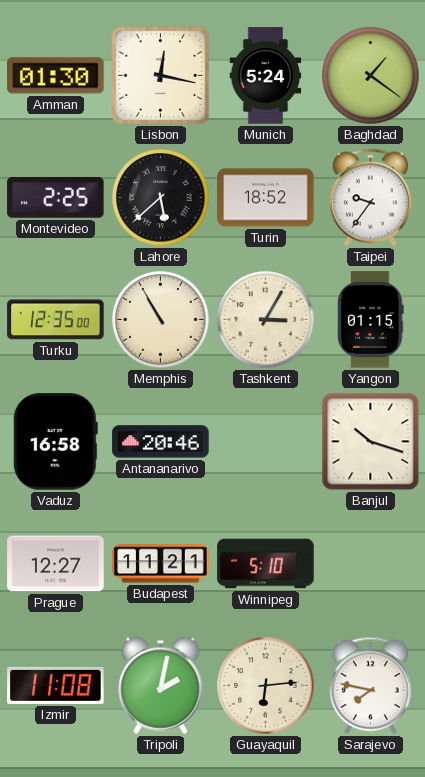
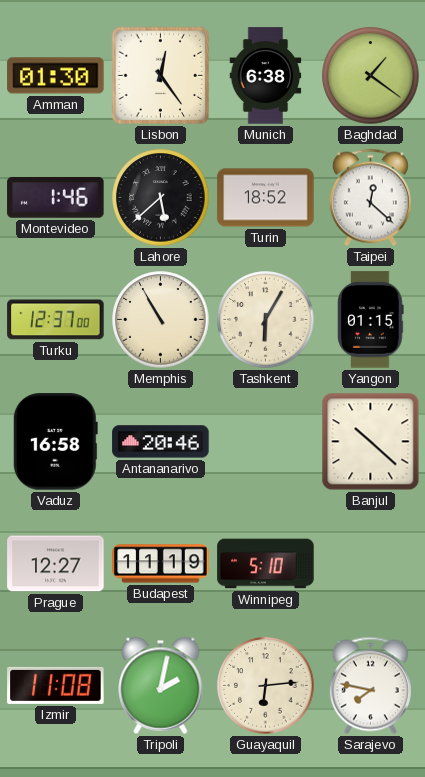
Lisbon: 12:17 -> 12:24
Munich: 5:24 -> 6:38
Montevideo: 2:25 -> 1:46
Taipei: 9:36 -> 12:22
Turku: 12:35 -> 12:37
Tashkent: 3:05 -> 6:05
Banjul: 10:18 -> 10:22
Budapest: 11:21 -> 11:19
